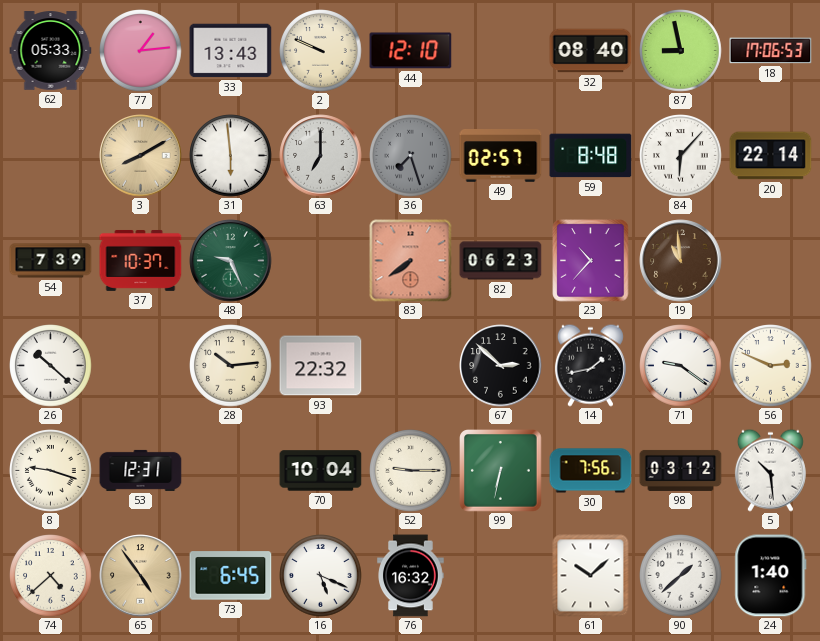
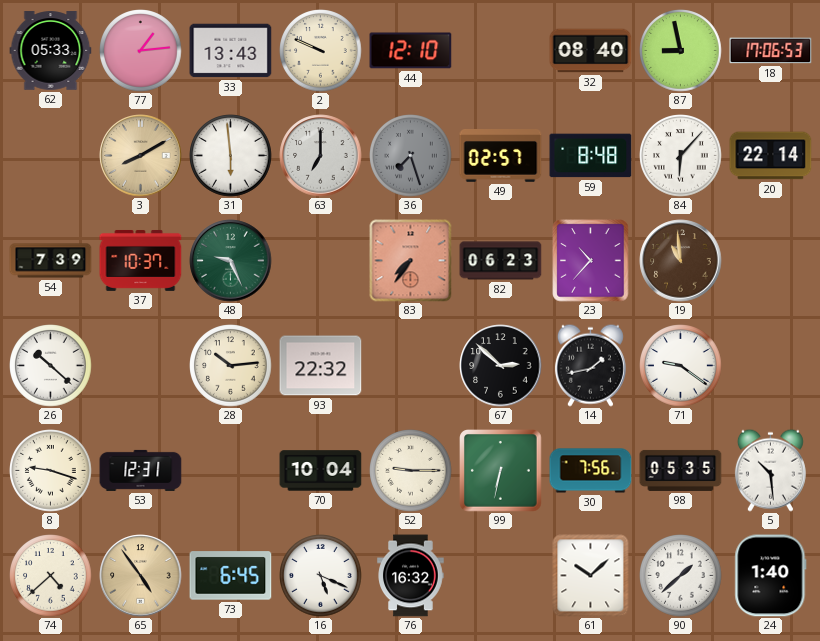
83: 7:39 -> 7:36
56: 2:49 -> none
98: 03:12 -> 05:35
